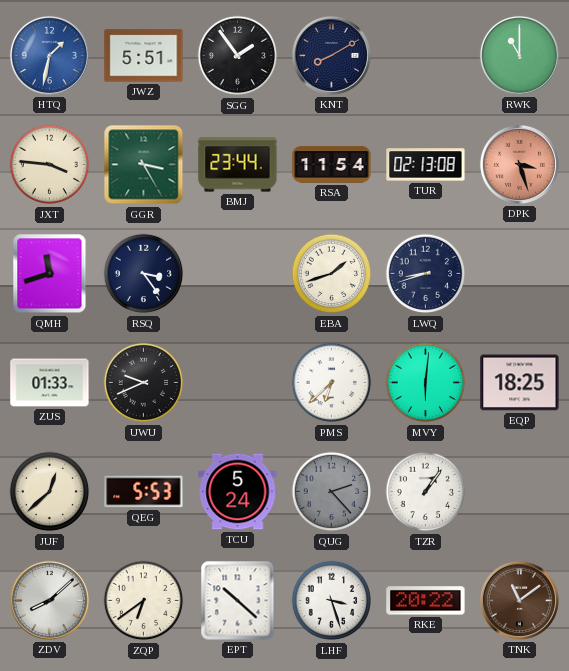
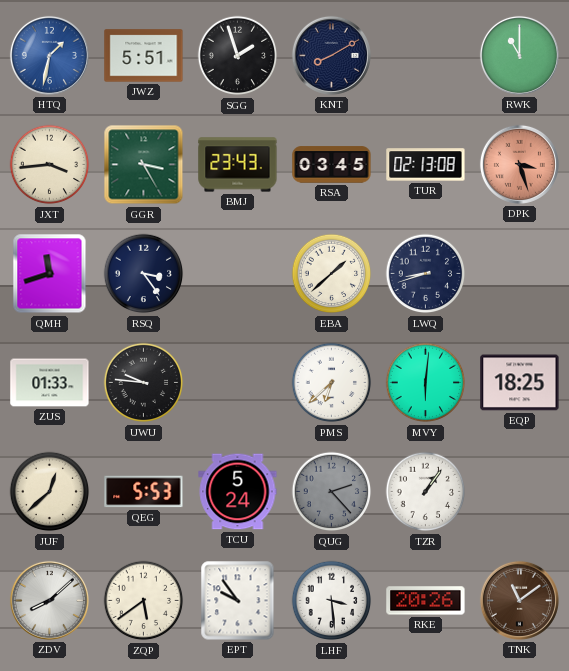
SGG: 1:54 -> 1:57
JXT: 3:46 -> 3:44
BMJ: 23:44 -> 23:43
RSA: 11:54 -> 03:45
EBA: 1:42 -> 1:38
UWU: 9:41 -> 9:46
ZQP: 6:39 -> 5:39
EPT: 10:22 -> 9:54
LHF: 3:27 -> 3:29
RKE: 20:22 -> 20:26
